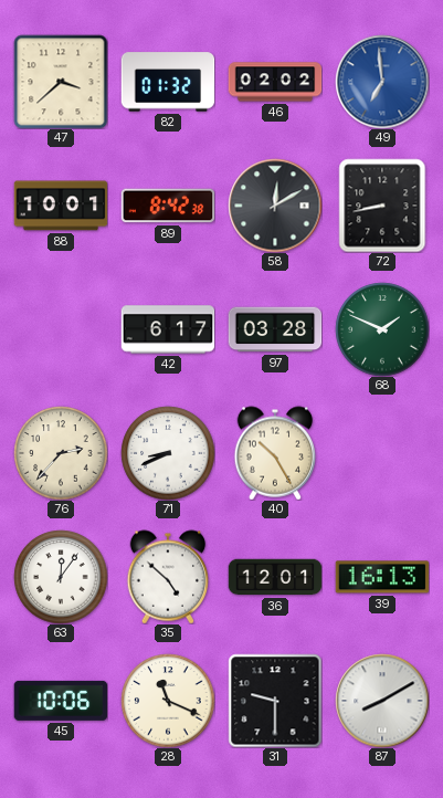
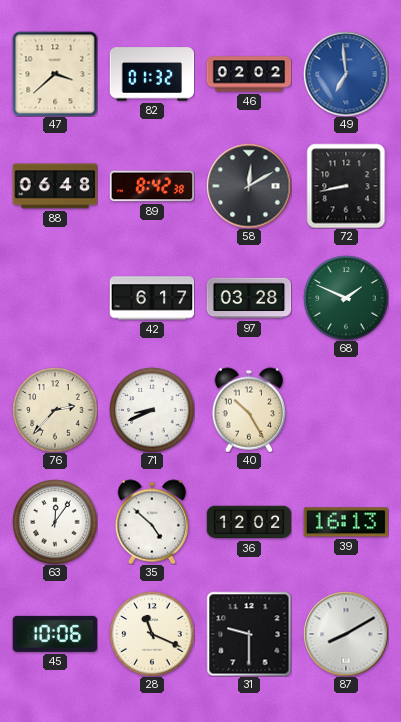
88: 10:01 -> 06:48
36: 12:01 -> 12:02
